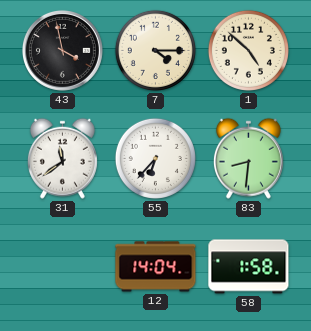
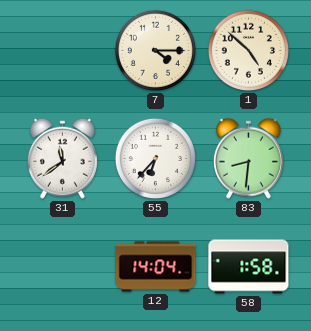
43: 3:58 -> none
